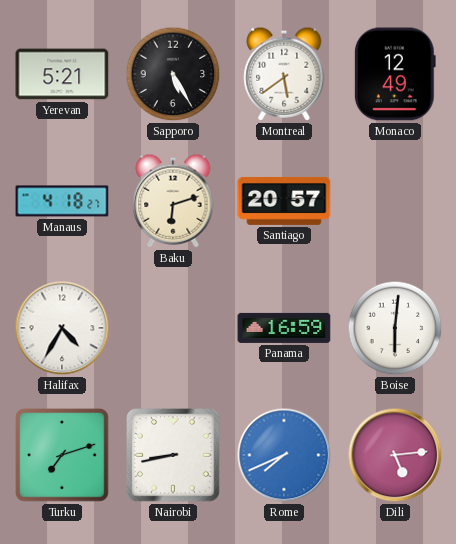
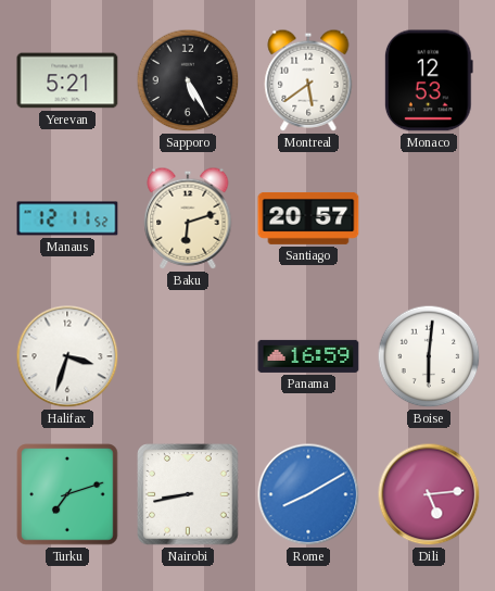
Monaco: 12:49 -> 12:53
Manaus: 4:18 -> 12:11
Halifax: 4:35 -> 3:33
Rome: 7:41 -> 8:10
